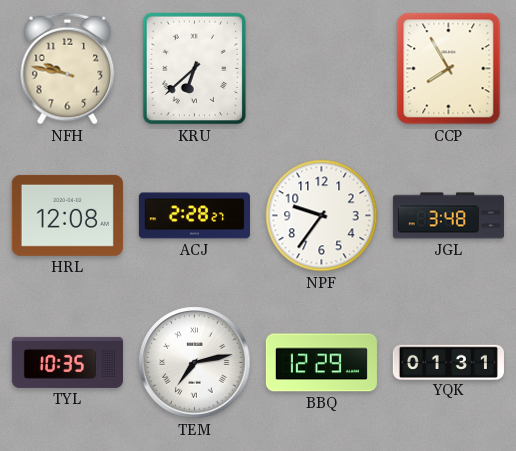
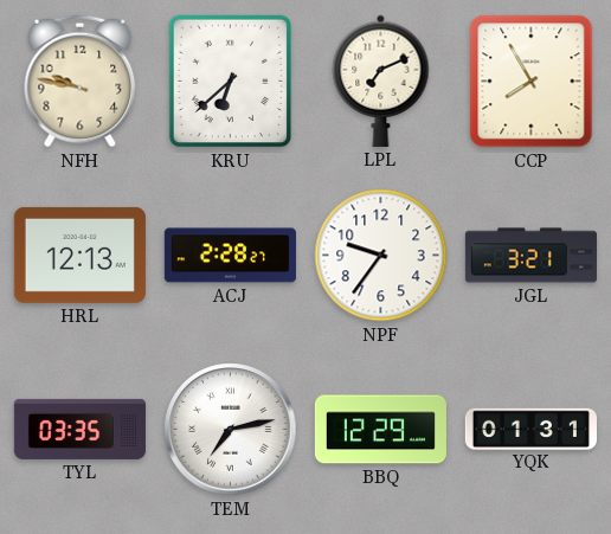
LPL: none -> 7:11
HRL: 12:08 -> 12:13
JGL: 3:48 -> 3:21
TYL: 10:35 -> 03:35
